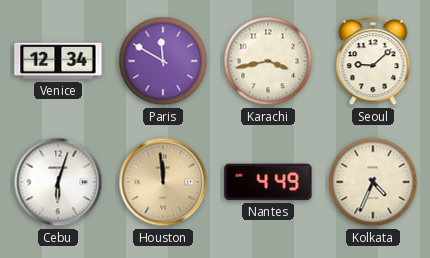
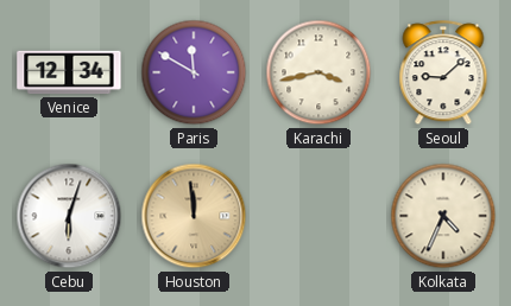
Nantes: 4:49 -> none
